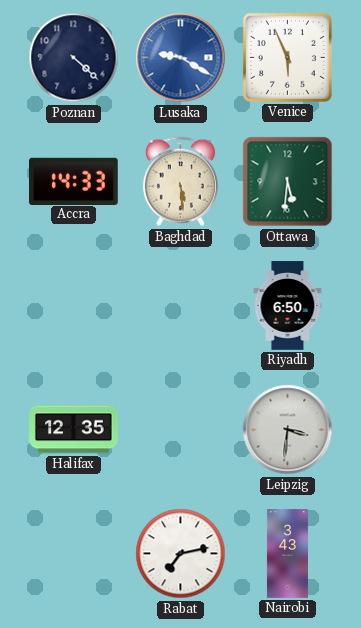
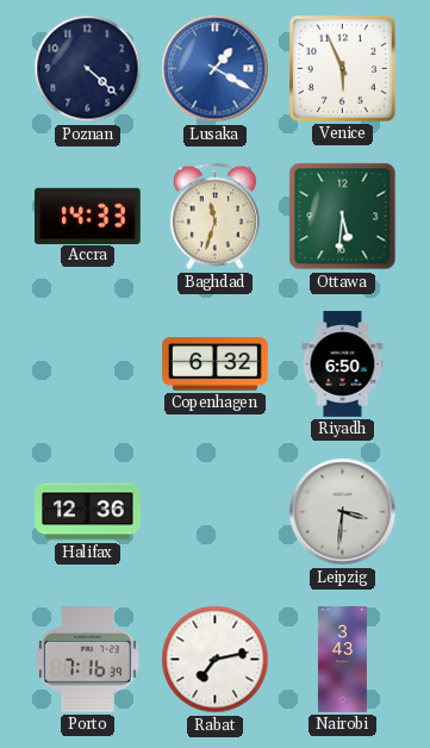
Lusaka: 9:20 -> 1:20
Baghdad: 5:29 -> 11:33
Copenhagen: none -> 6:32
Halifax: 12:35 -> 12:36
Porto: none -> 7:16
